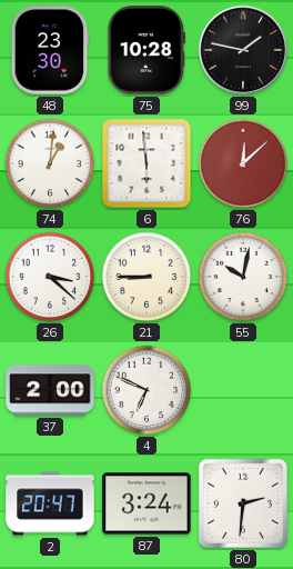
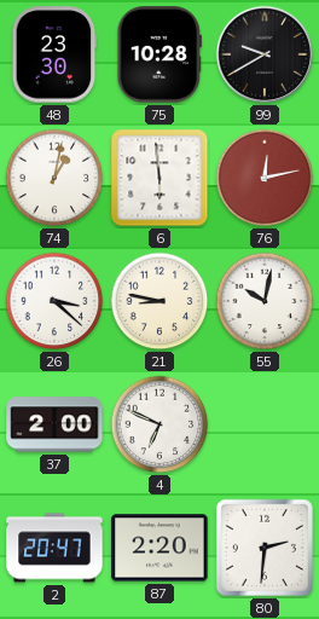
99: 1:47 -> 9:40
74: 1:01 -> 1:02
76: 12:08 -> 12:13
21: 8:45 -> 8:47
87: 3:24 -> 2:20
